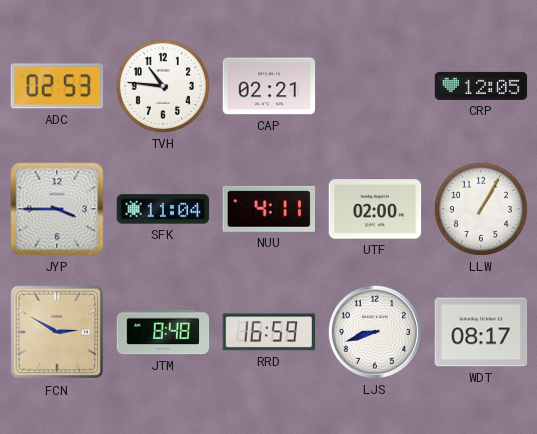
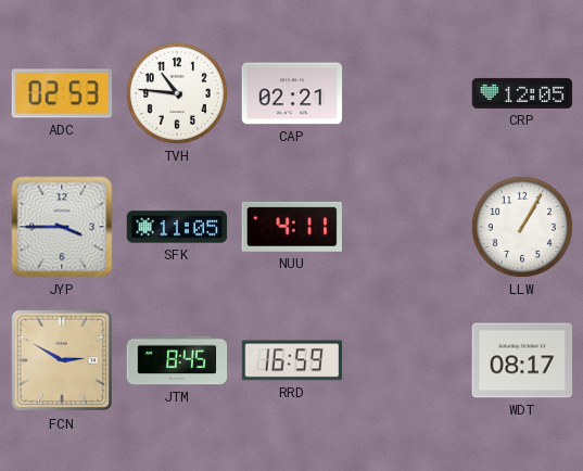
SFK: 11:04 -> 11:05
UTF: 02:00 -> none
JTM: 8:48 -> 8:45
LJS: 8:42 -> none
